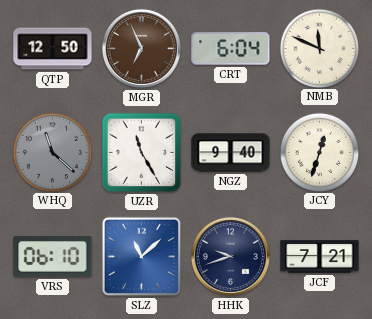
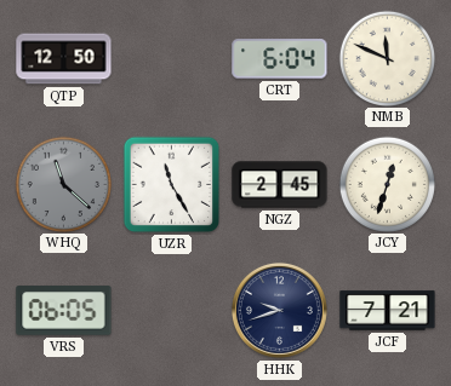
MGR: 6:56 -> none
NGZ: 9:40 -> 2:45
VRS: 06:10 -> 06:05
SLZ: 11:08 -> none
